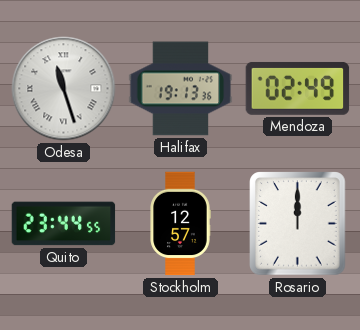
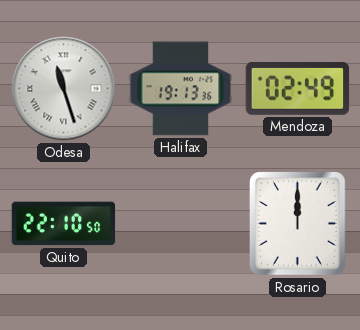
Quito: 23:44 -> 22:10
Stockholm: 12:57 -> none
